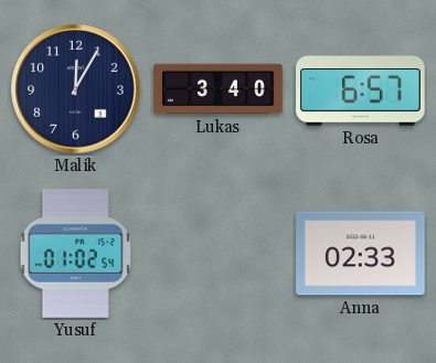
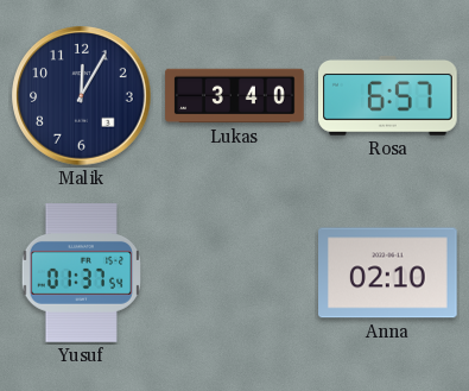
Yusuf: 01:02 -> 01:37
Anna: 02:33 -> 02:10
